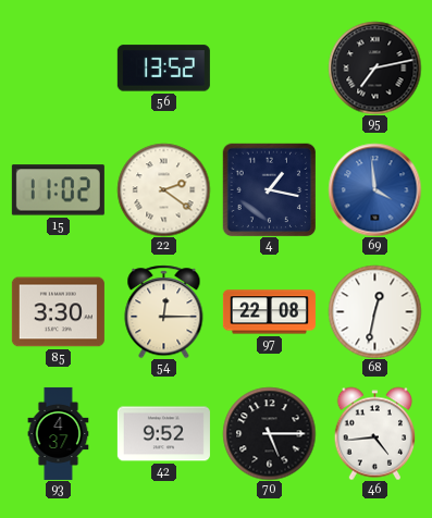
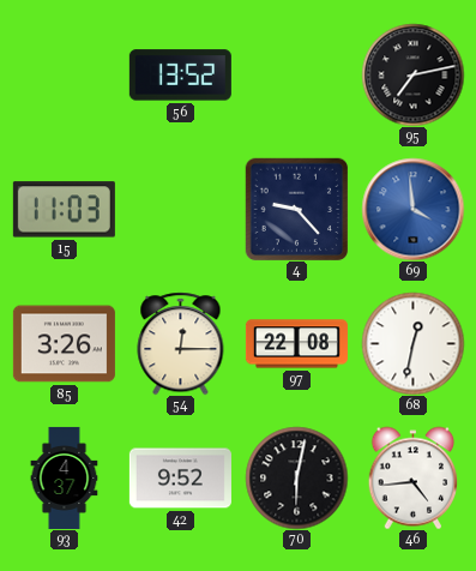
15: 11:02 -> 11:03
22: 2:21 -> none
4: 1:17 -> 9:23
85: 3:30 -> 3:26
70: 5:15 -> 6:02
